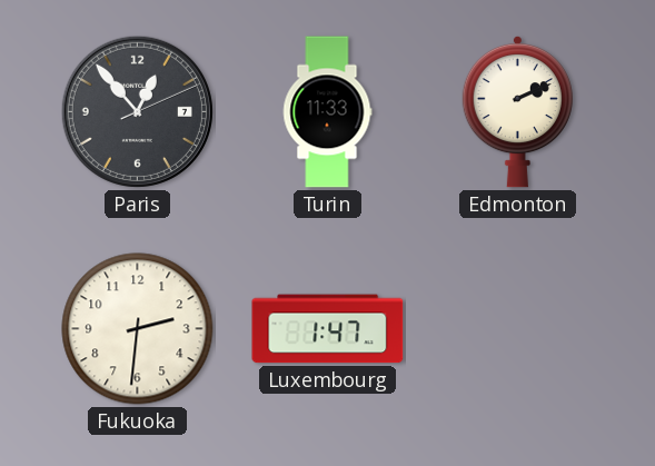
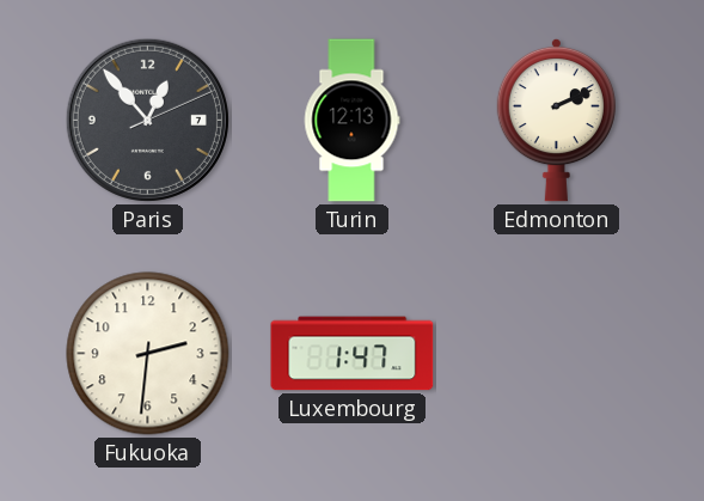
Turin: 11:33 -> 12:13
